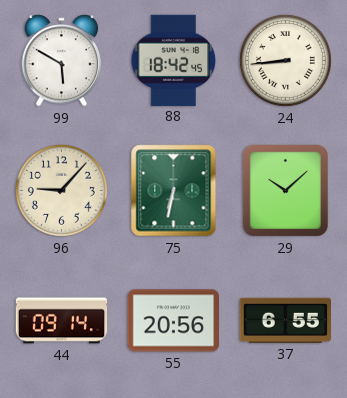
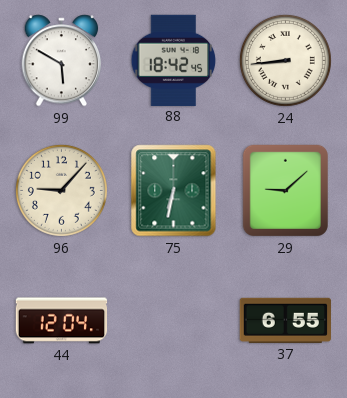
29: 10:08 -> 9:08
44: 09:14 -> 12:04
55: 20:56 -> none
